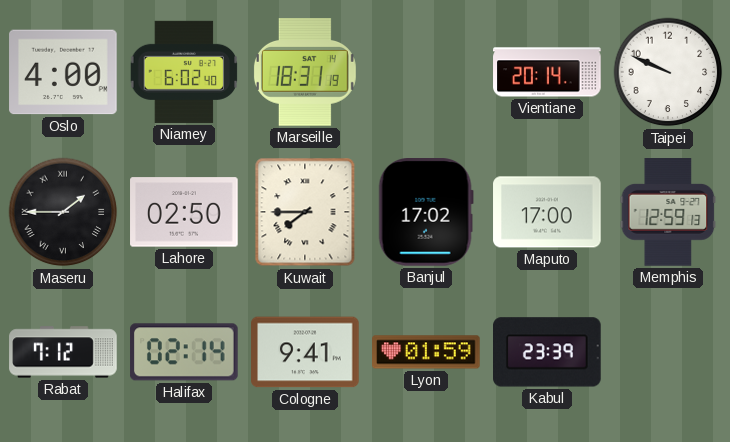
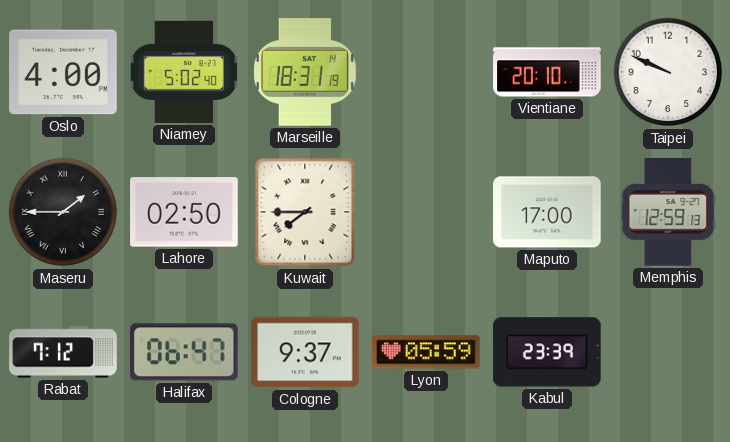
Niamey: 6:02 -> 5:02
Vientiane: 20:14 -> 20:10
Banjul: 17:02 -> none
Halifax: 02:14 -> 06:47
Cologne: 9:41 -> 9:37
Lyon: 01:59 -> 05:59
